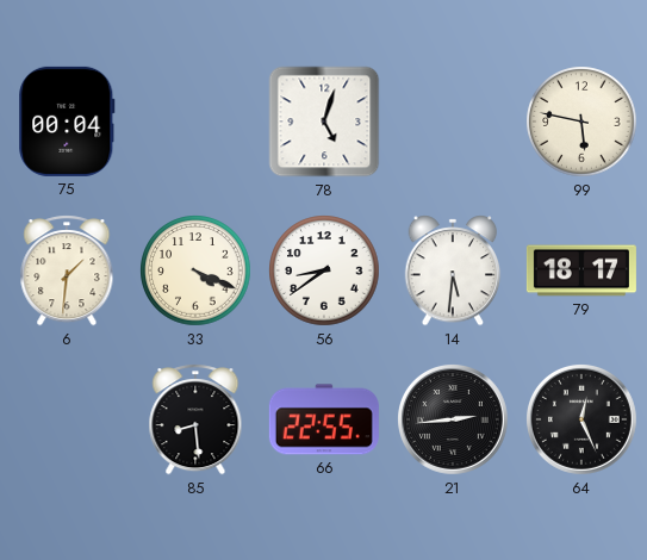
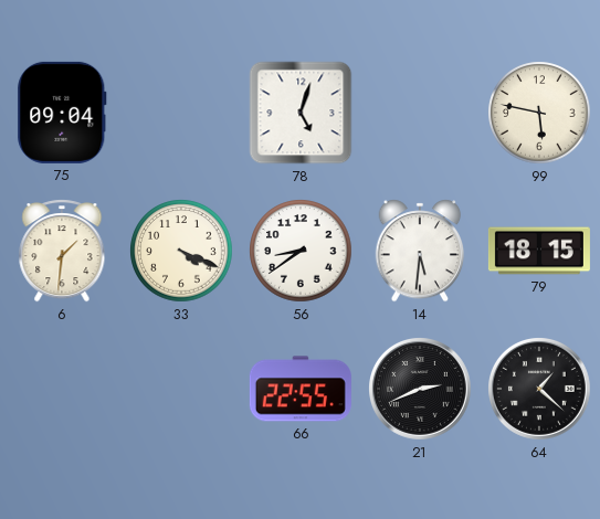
75: 00:04 -> 09:04
79: 18:17 -> 18:15
85: 8:29 -> none
21: 2:44 -> 2:41
64: 12:26 -> 1:22
